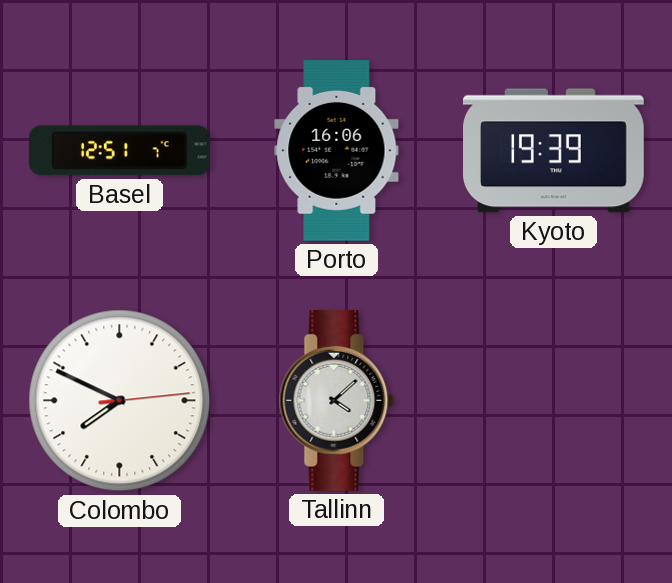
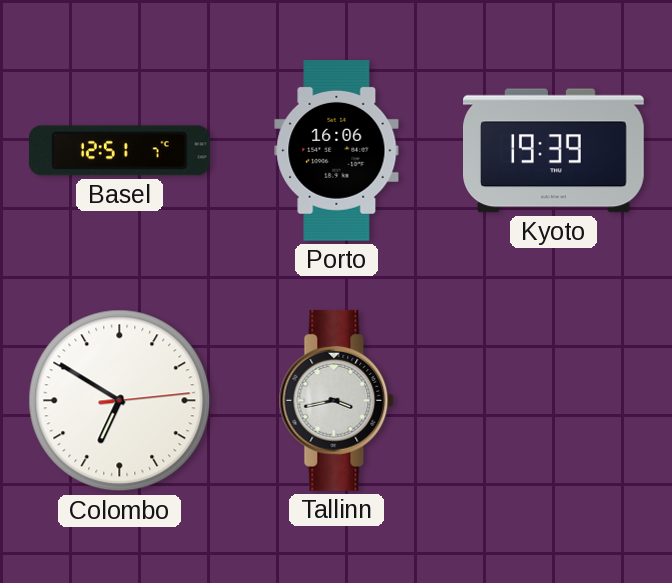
Colombo: 7:49 -> 6:50
Tallinn: 4:08 -> 3:43
